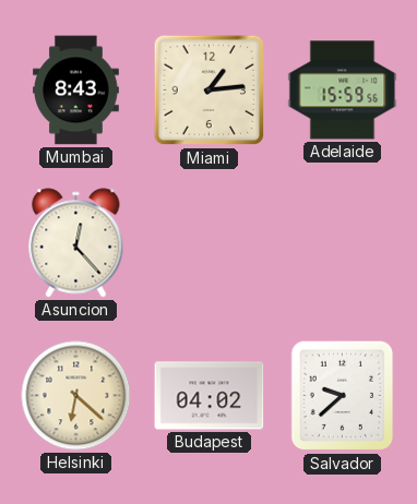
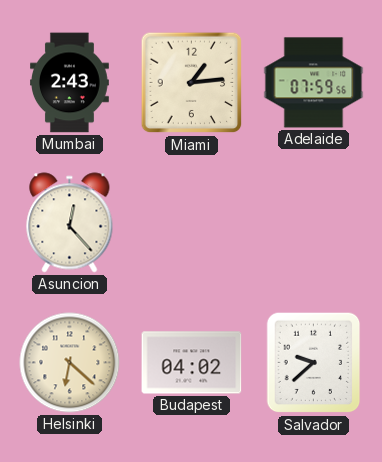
Mumbai: 8:43 -> 2:43
Adelaide: 15:59 -> 07:59
